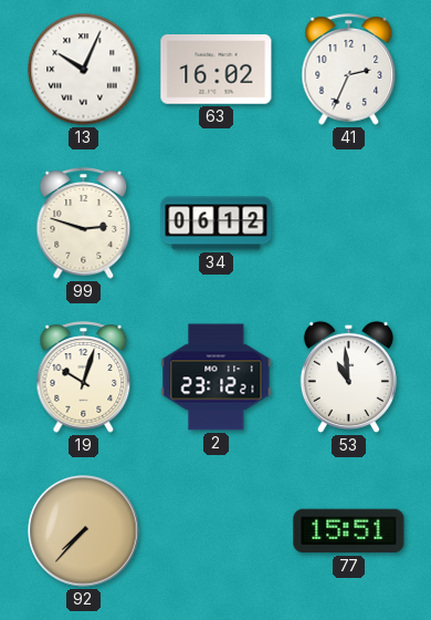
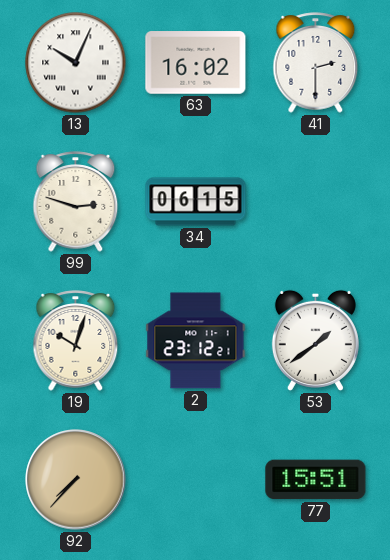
41: 2:34 -> 2:30
34: 06:12 -> 06:15
53: 10:59 -> 1:39
